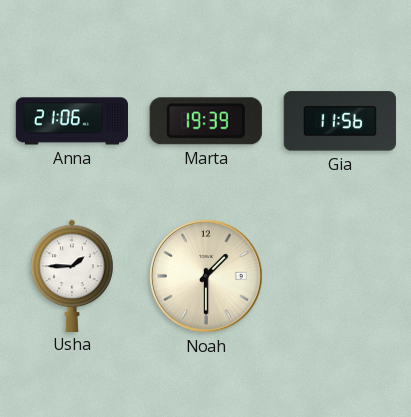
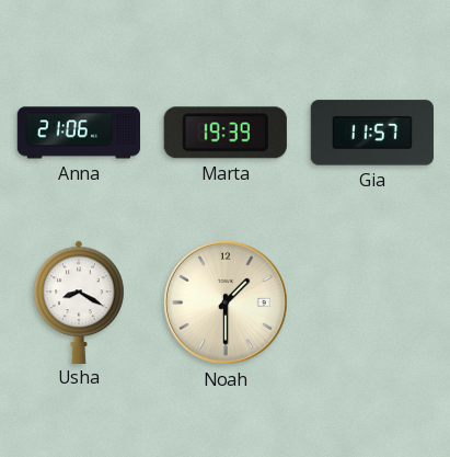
Gia: 11:56 -> 11:57
Usha: 1:45 -> 8:20
